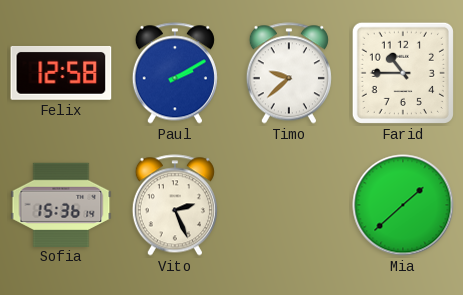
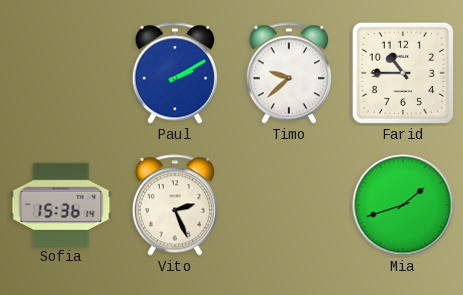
Felix: 12:58 -> none
Mia: 1:38 -> 1:42
